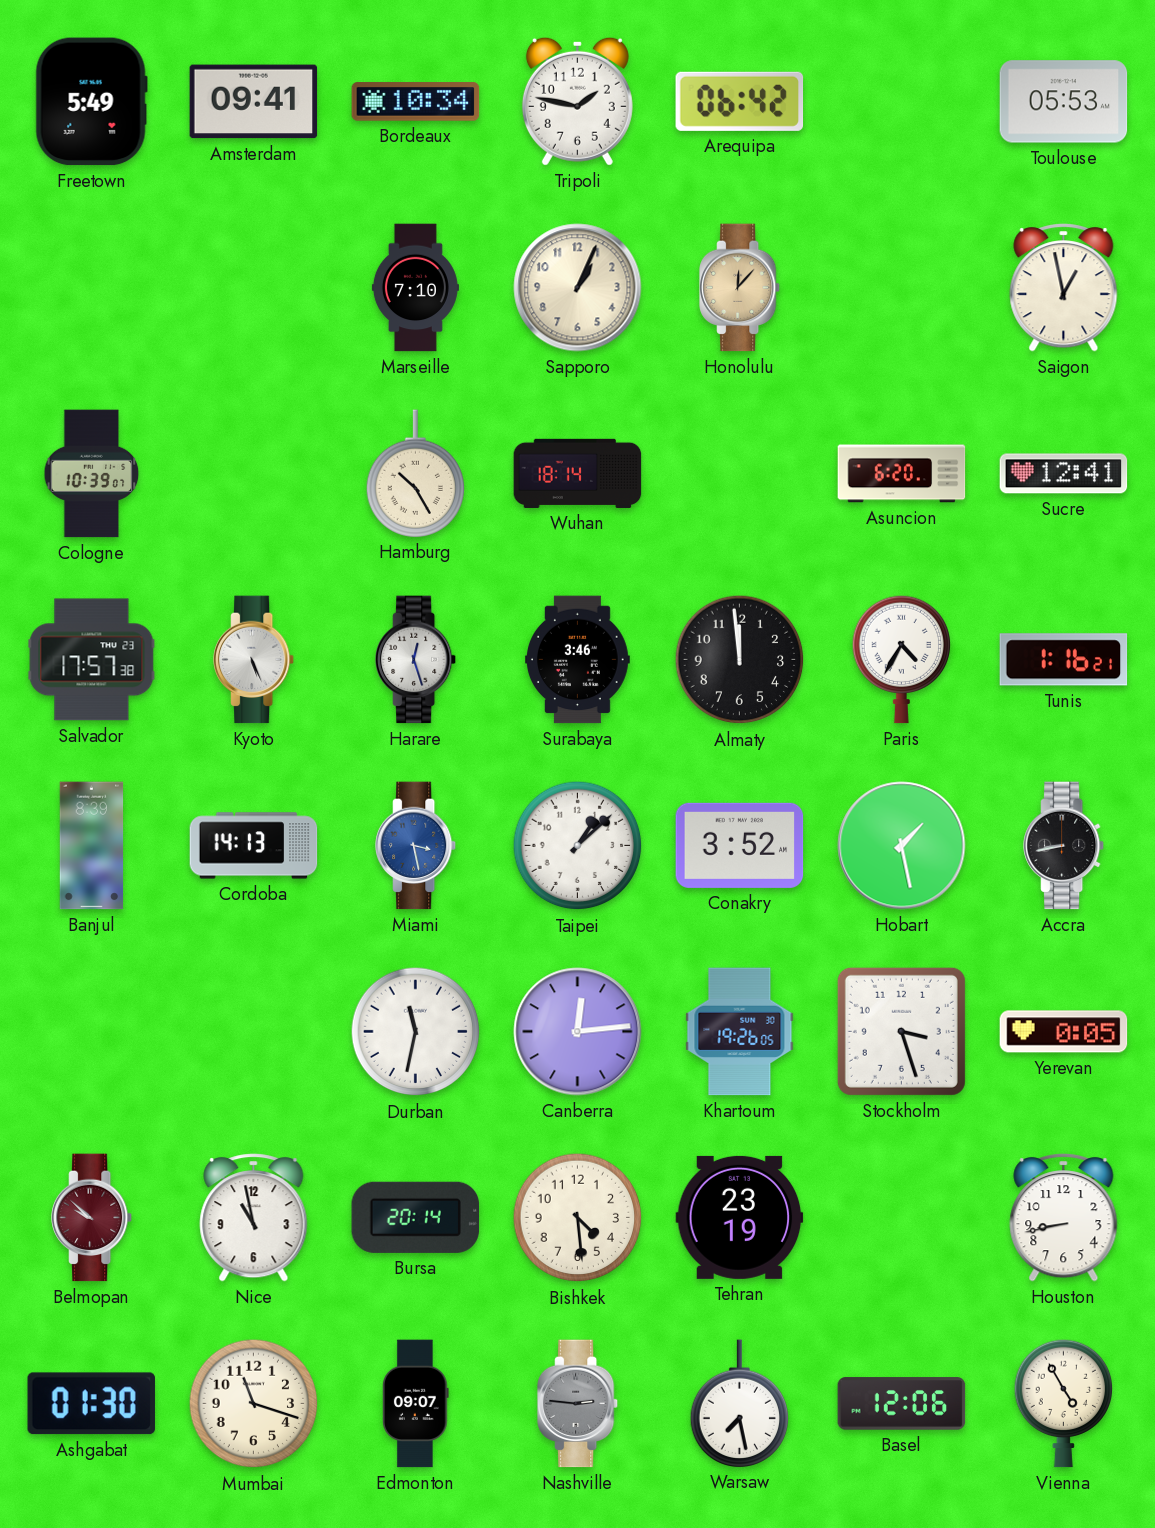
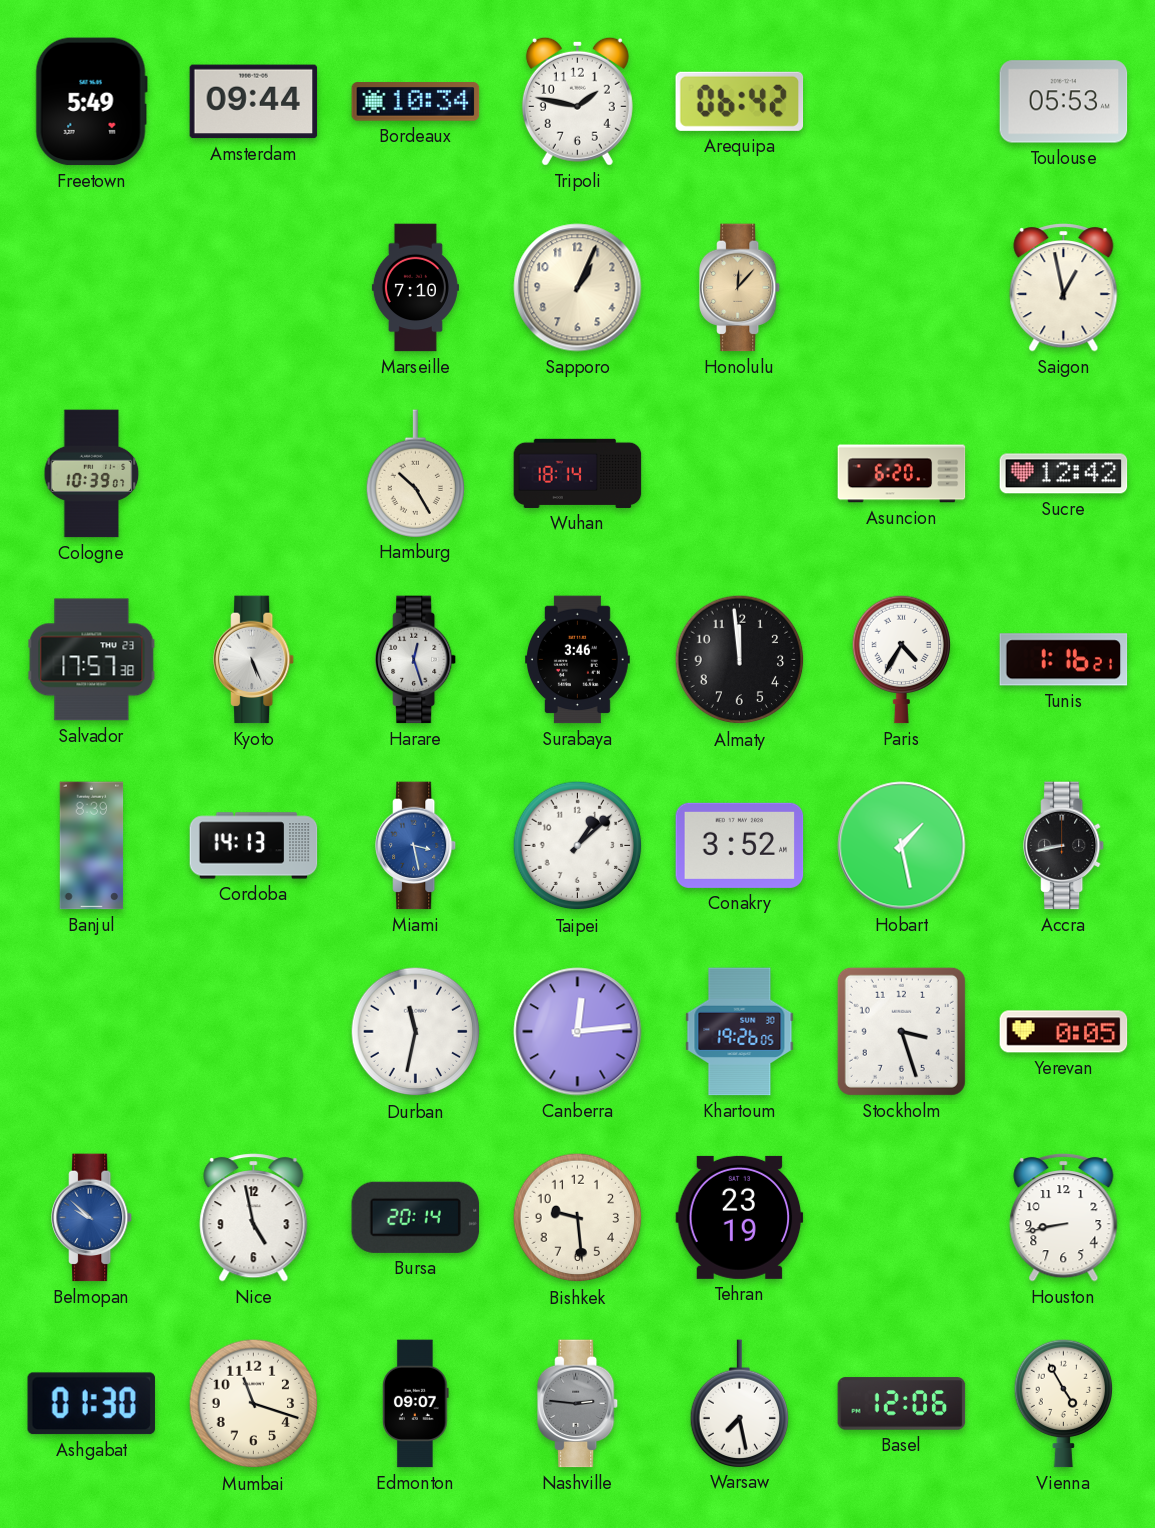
Amsterdam: 09:41 -> 09:44
Sucre: 12:41 -> 12:42
Belmopan dial: burgundy -> blue
Nice: 10:58 -> 4:58
Bishkek: 4:29 -> 9:29
